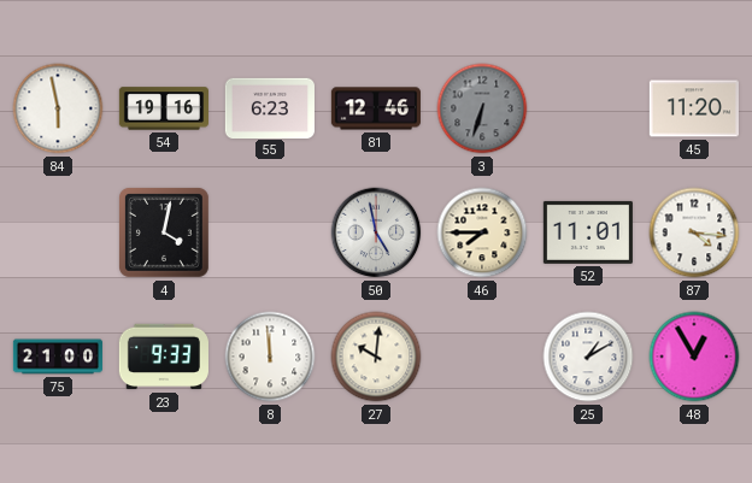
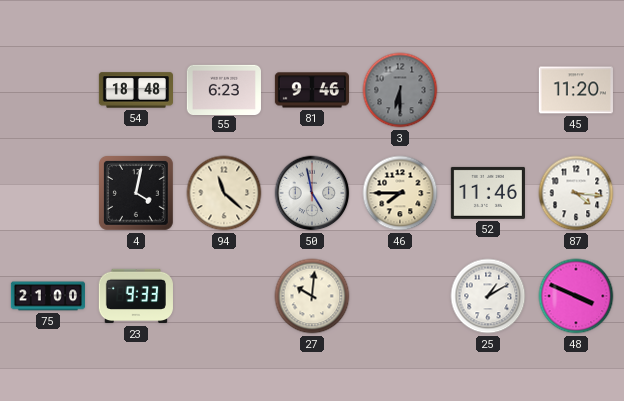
84: 5:58 -> none
54: 19:16 -> 18:48
81: 12:46 -> 9:46
3: 6:33 -> 6:30
94: none -> 11:22
52: 11:01 -> 11:46
8: 11:59 -> none
48: 12:55 -> 3:49
